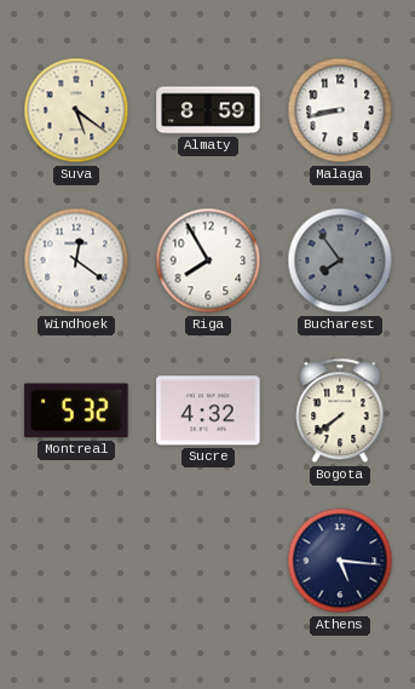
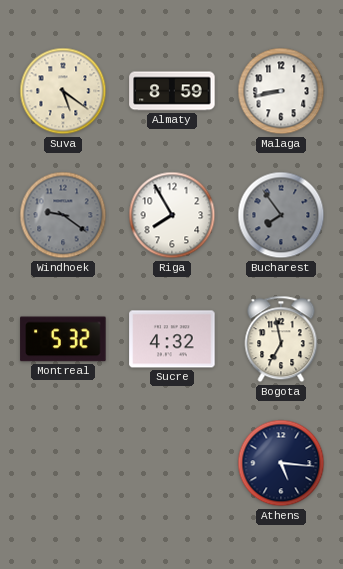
Windhoek: 12:21 -> 9:21
Windhoek dial: white -> grey
Bogota: 7:39 -> 6:58
